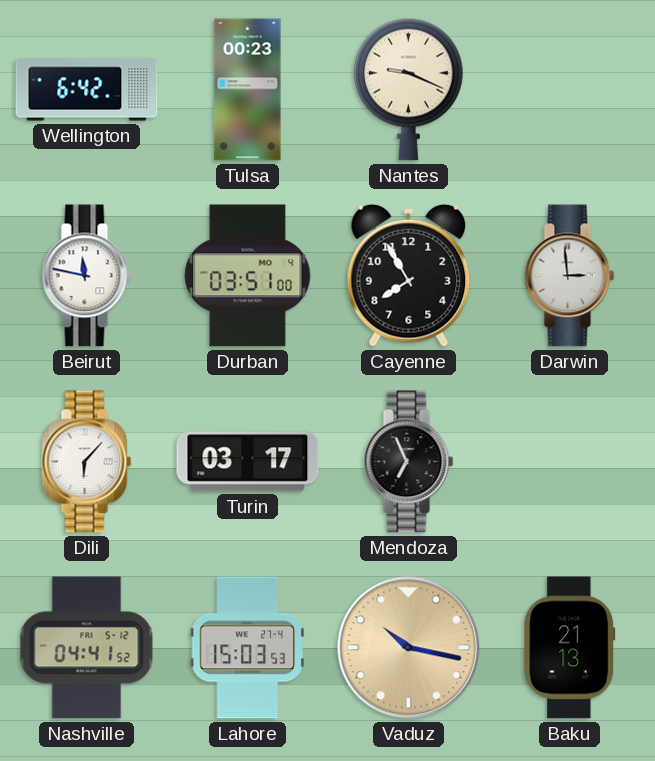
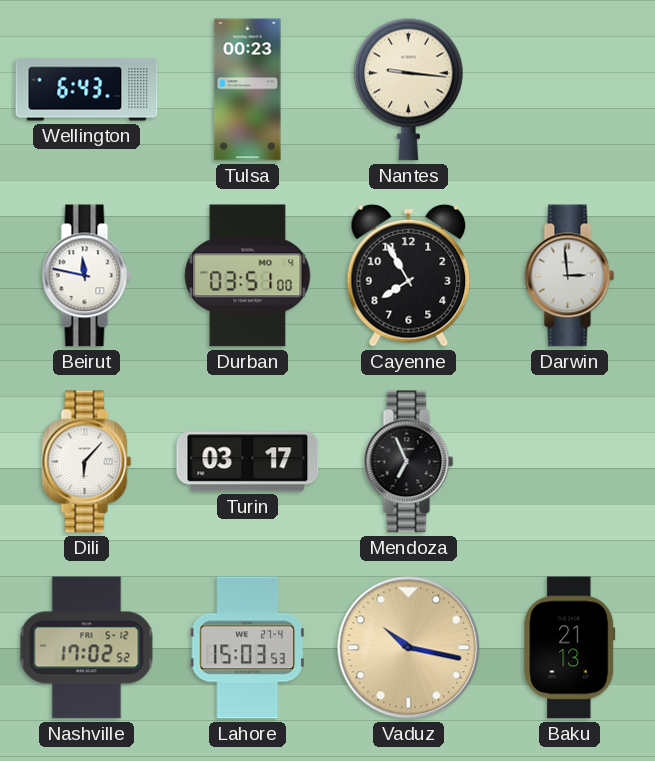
Wellington: 6:42 -> 6:43
Nantes: 9:19 -> 9:16
Nashville: 04:41 -> 17:02
